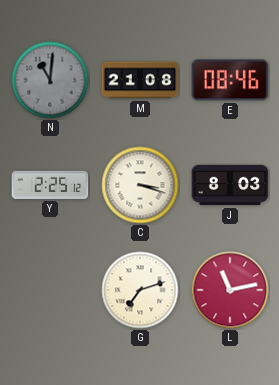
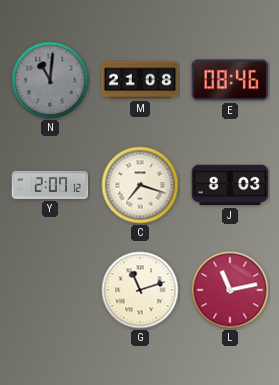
Y: 2:25 -> 2:07
C: 3:18 -> 7:18
G: 7:12 -> 11:12
